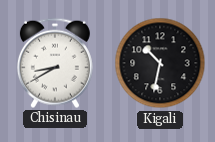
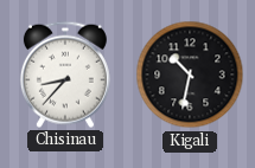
Chisinau: 8:40 -> 8:37
